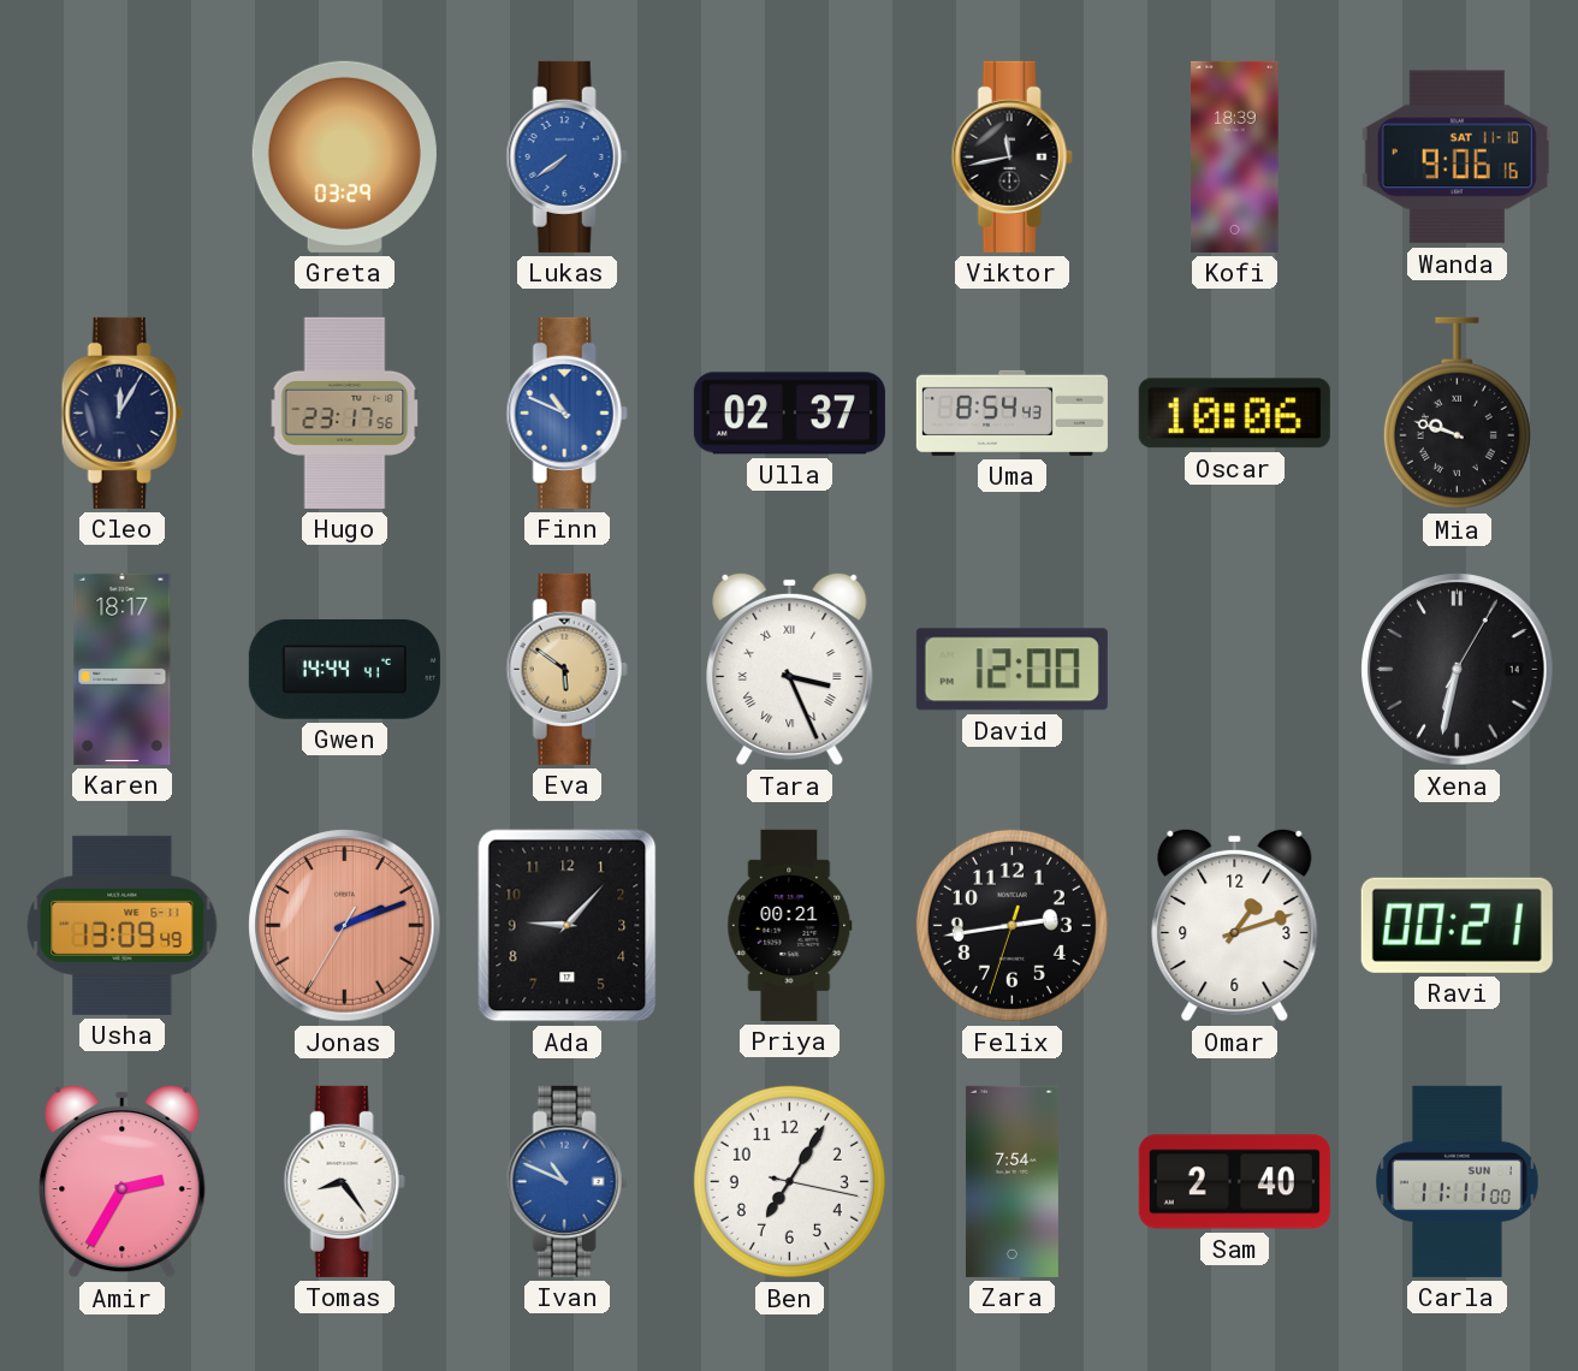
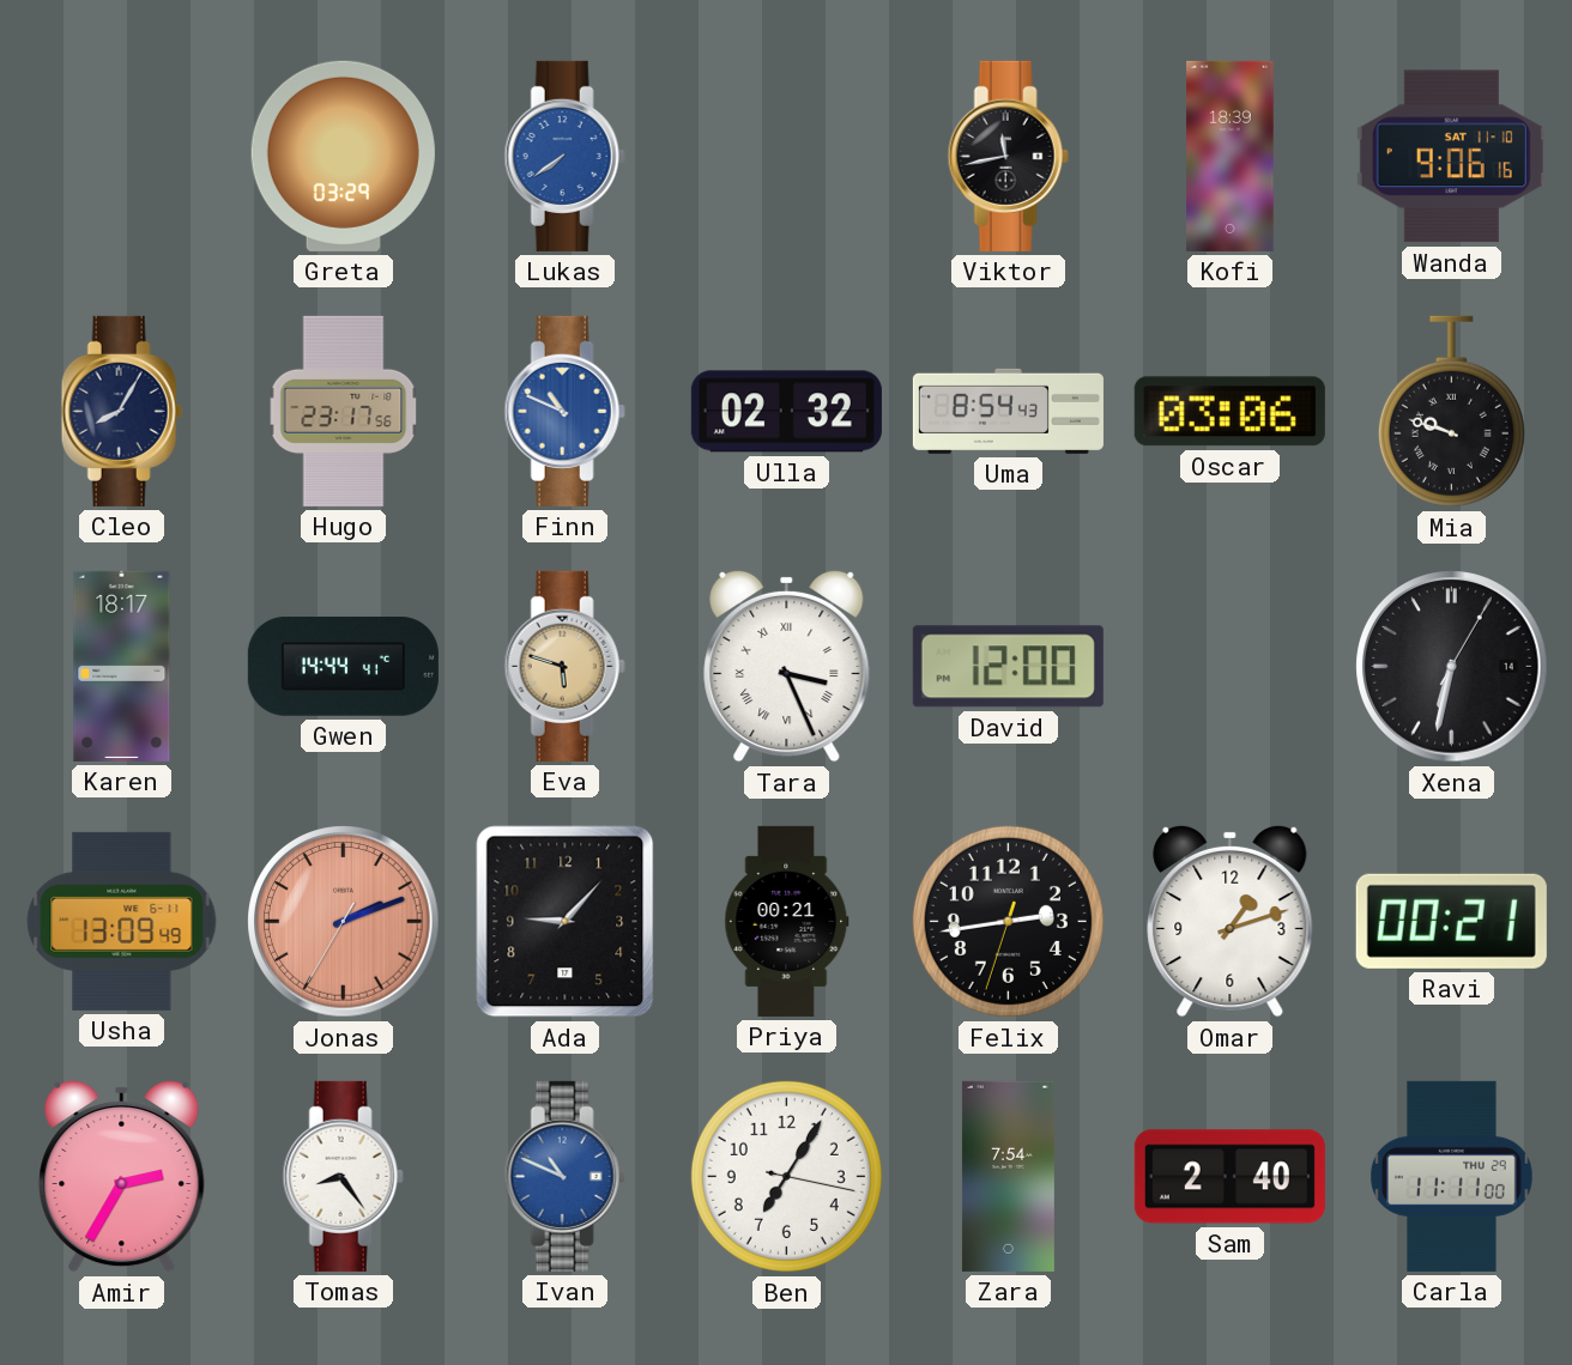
Cleo: 12:05 -> 8:05
Ulla: 02:37 -> 02:32
Oscar: 10:06 -> 03:06
Eva: 5:51 -> 5:48
Carla date: SUN 1 -> THU 29
